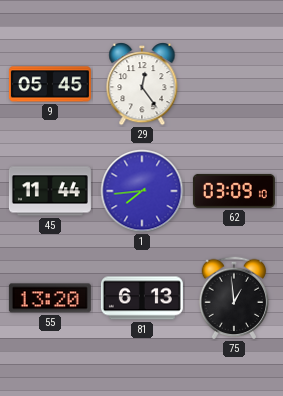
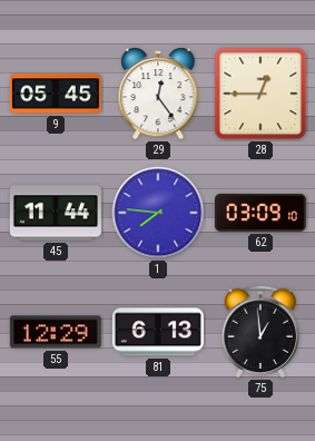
28: none -> 12:45
1: 7:44 -> 7:46
55: 13:20 -> 12:29
